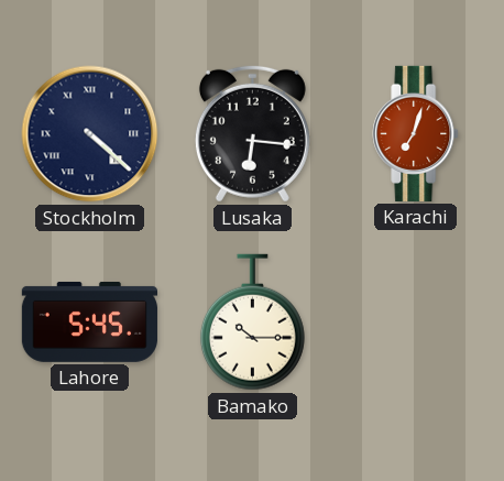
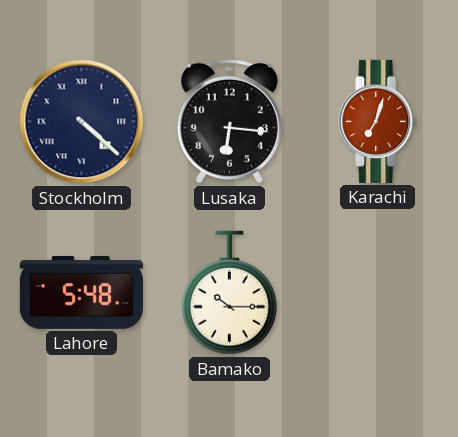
Lahore: 5:45 -> 5:48
